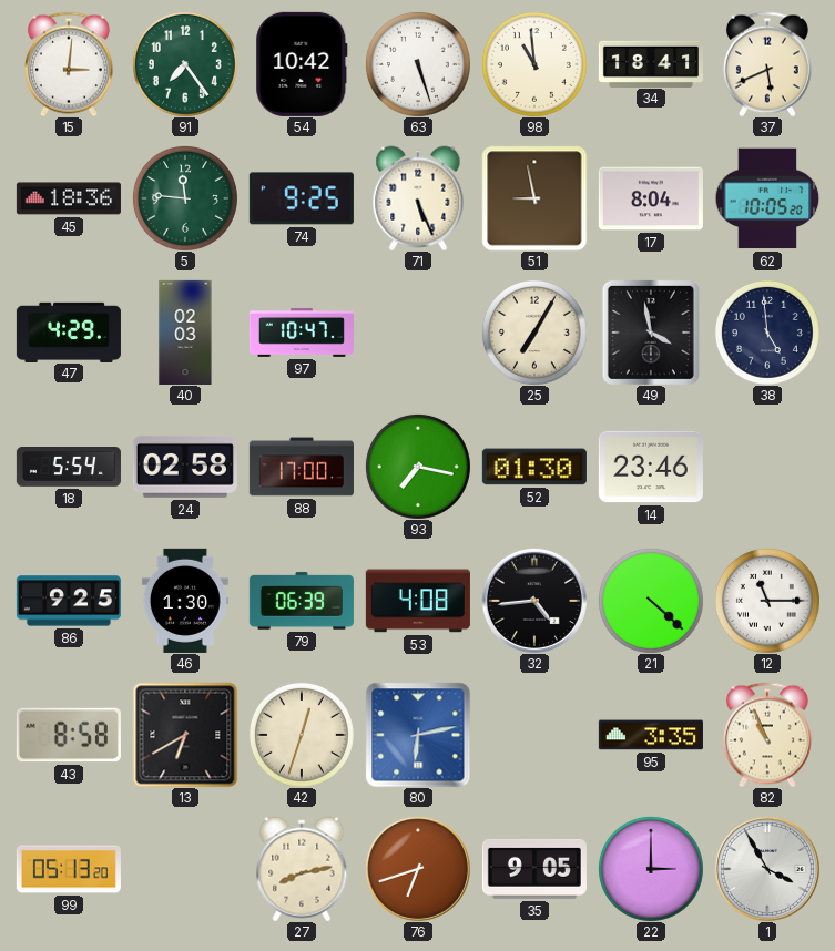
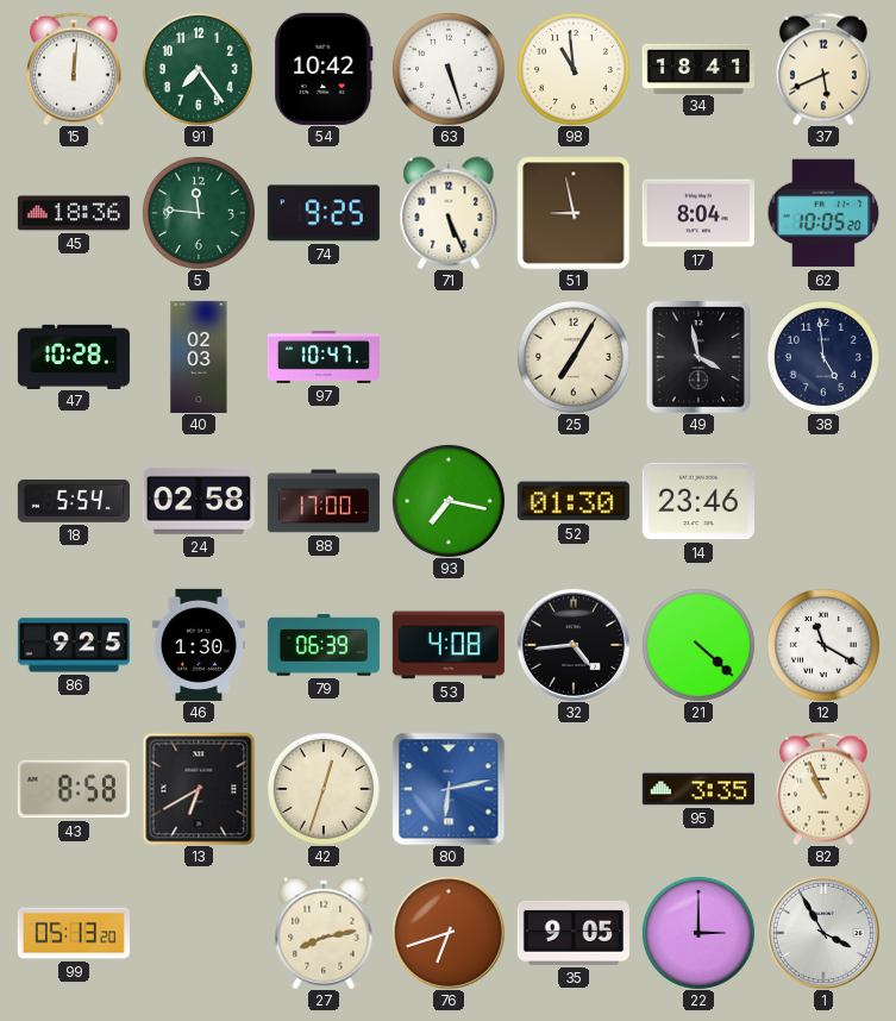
15: 3:01 -> 12:01
47: 4:29 -> 10:28
12: 11:15 -> 11:20
